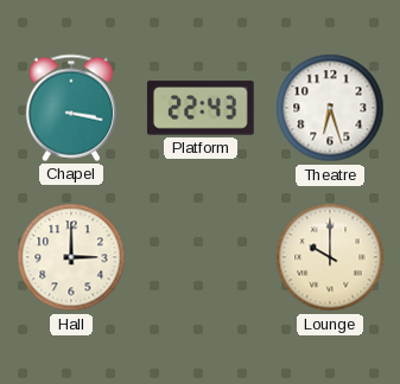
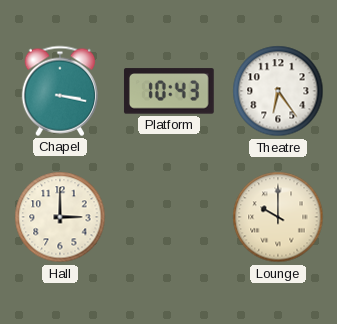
Platform: 22:43 -> 10:43
Theatre: 6:27 -> 6:24
